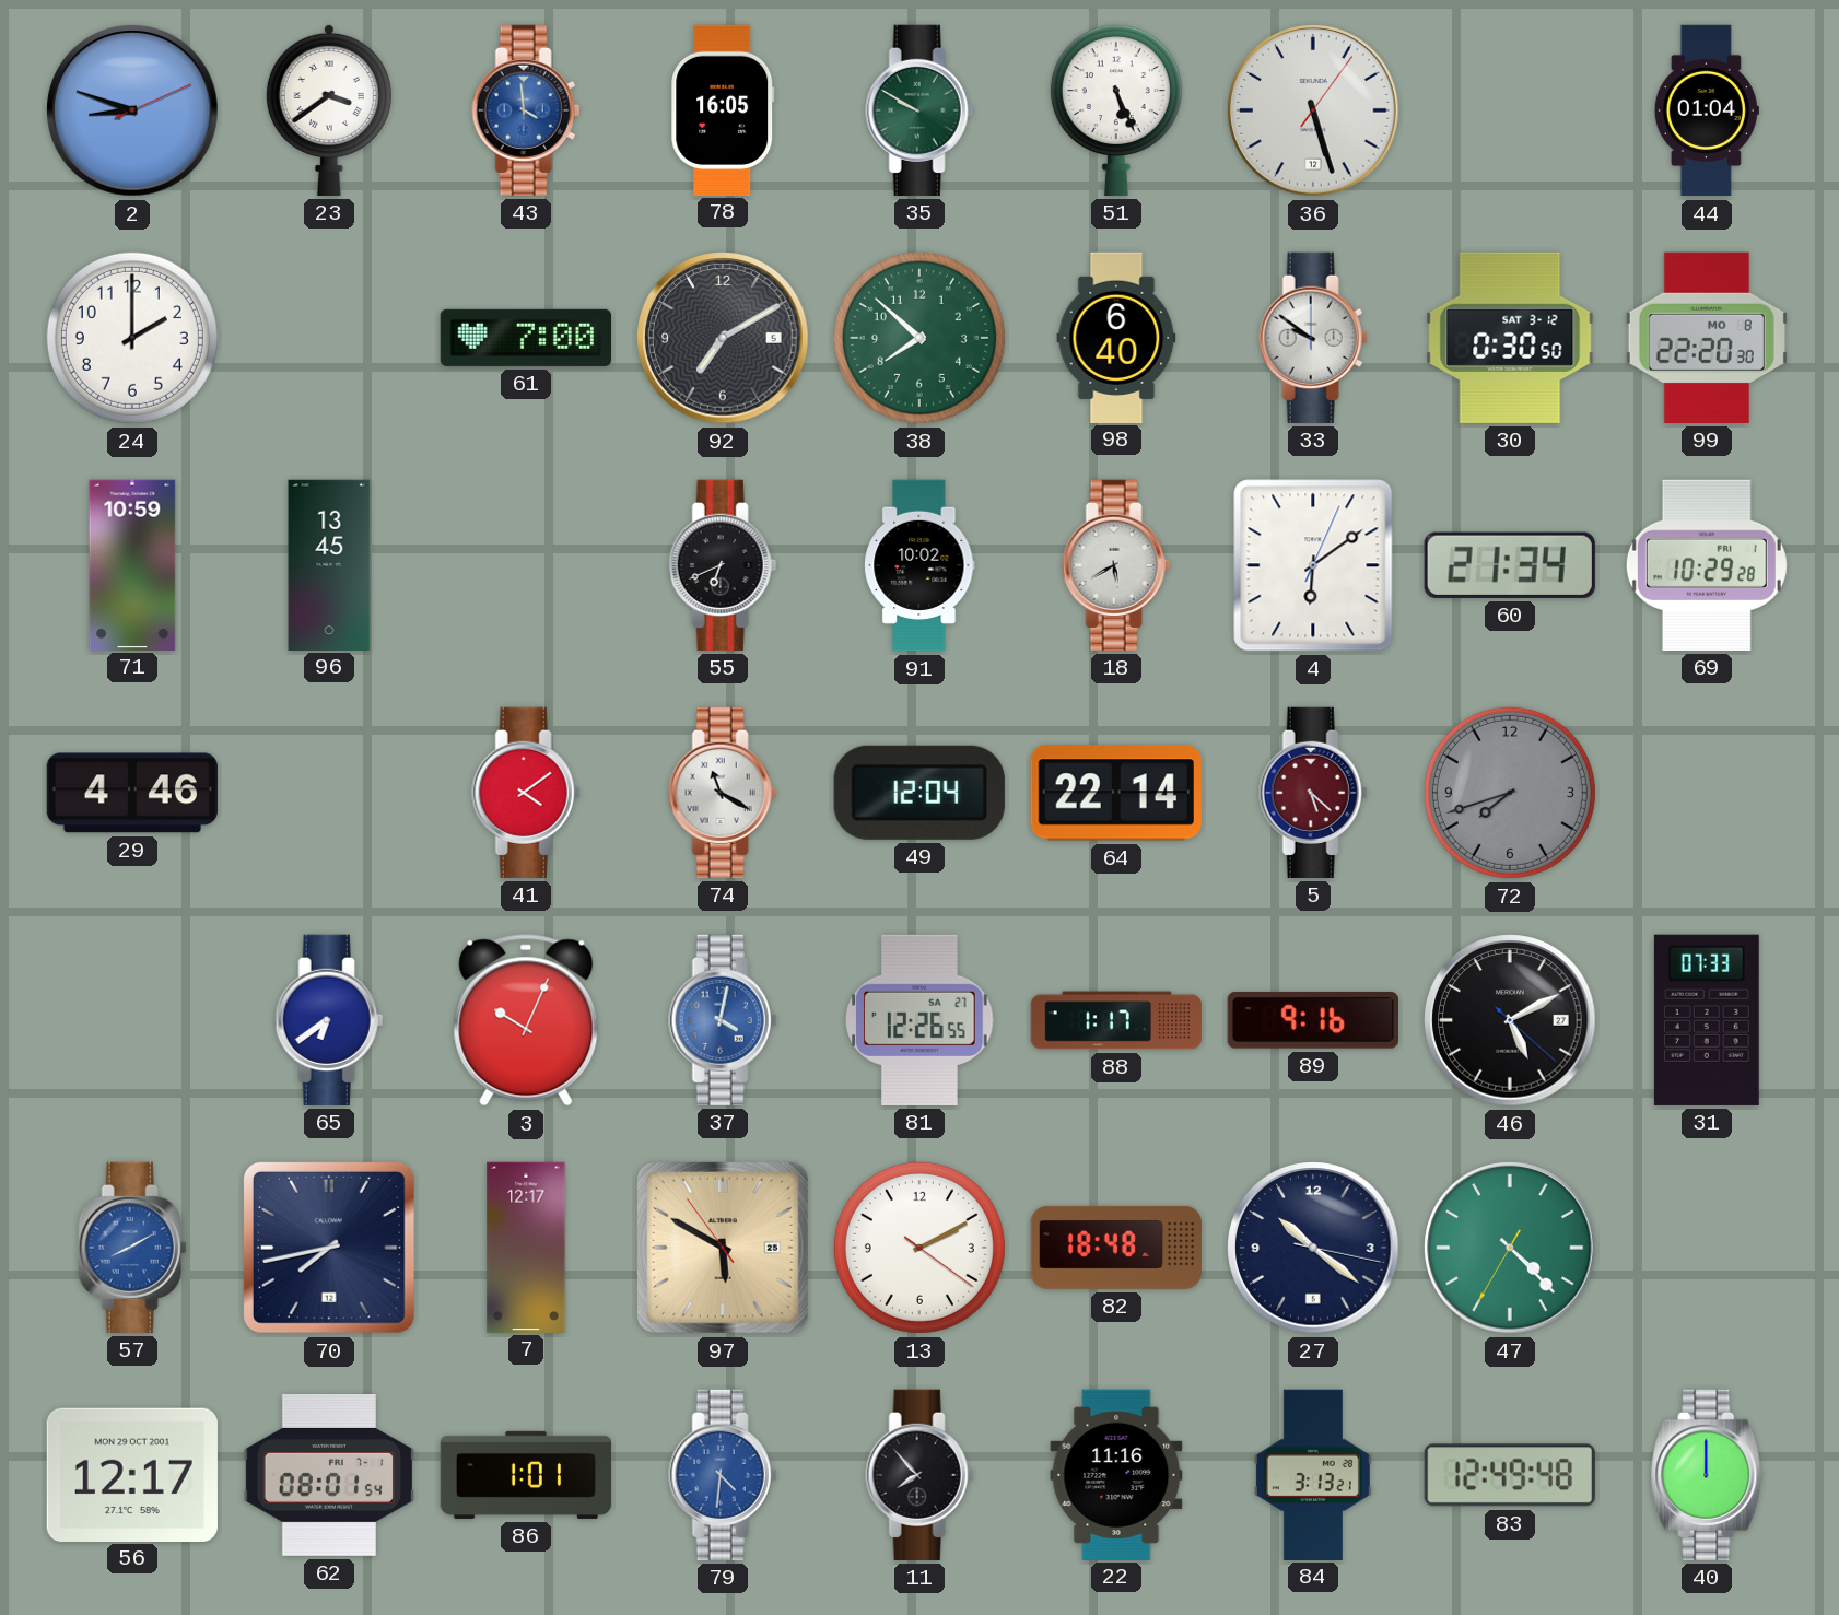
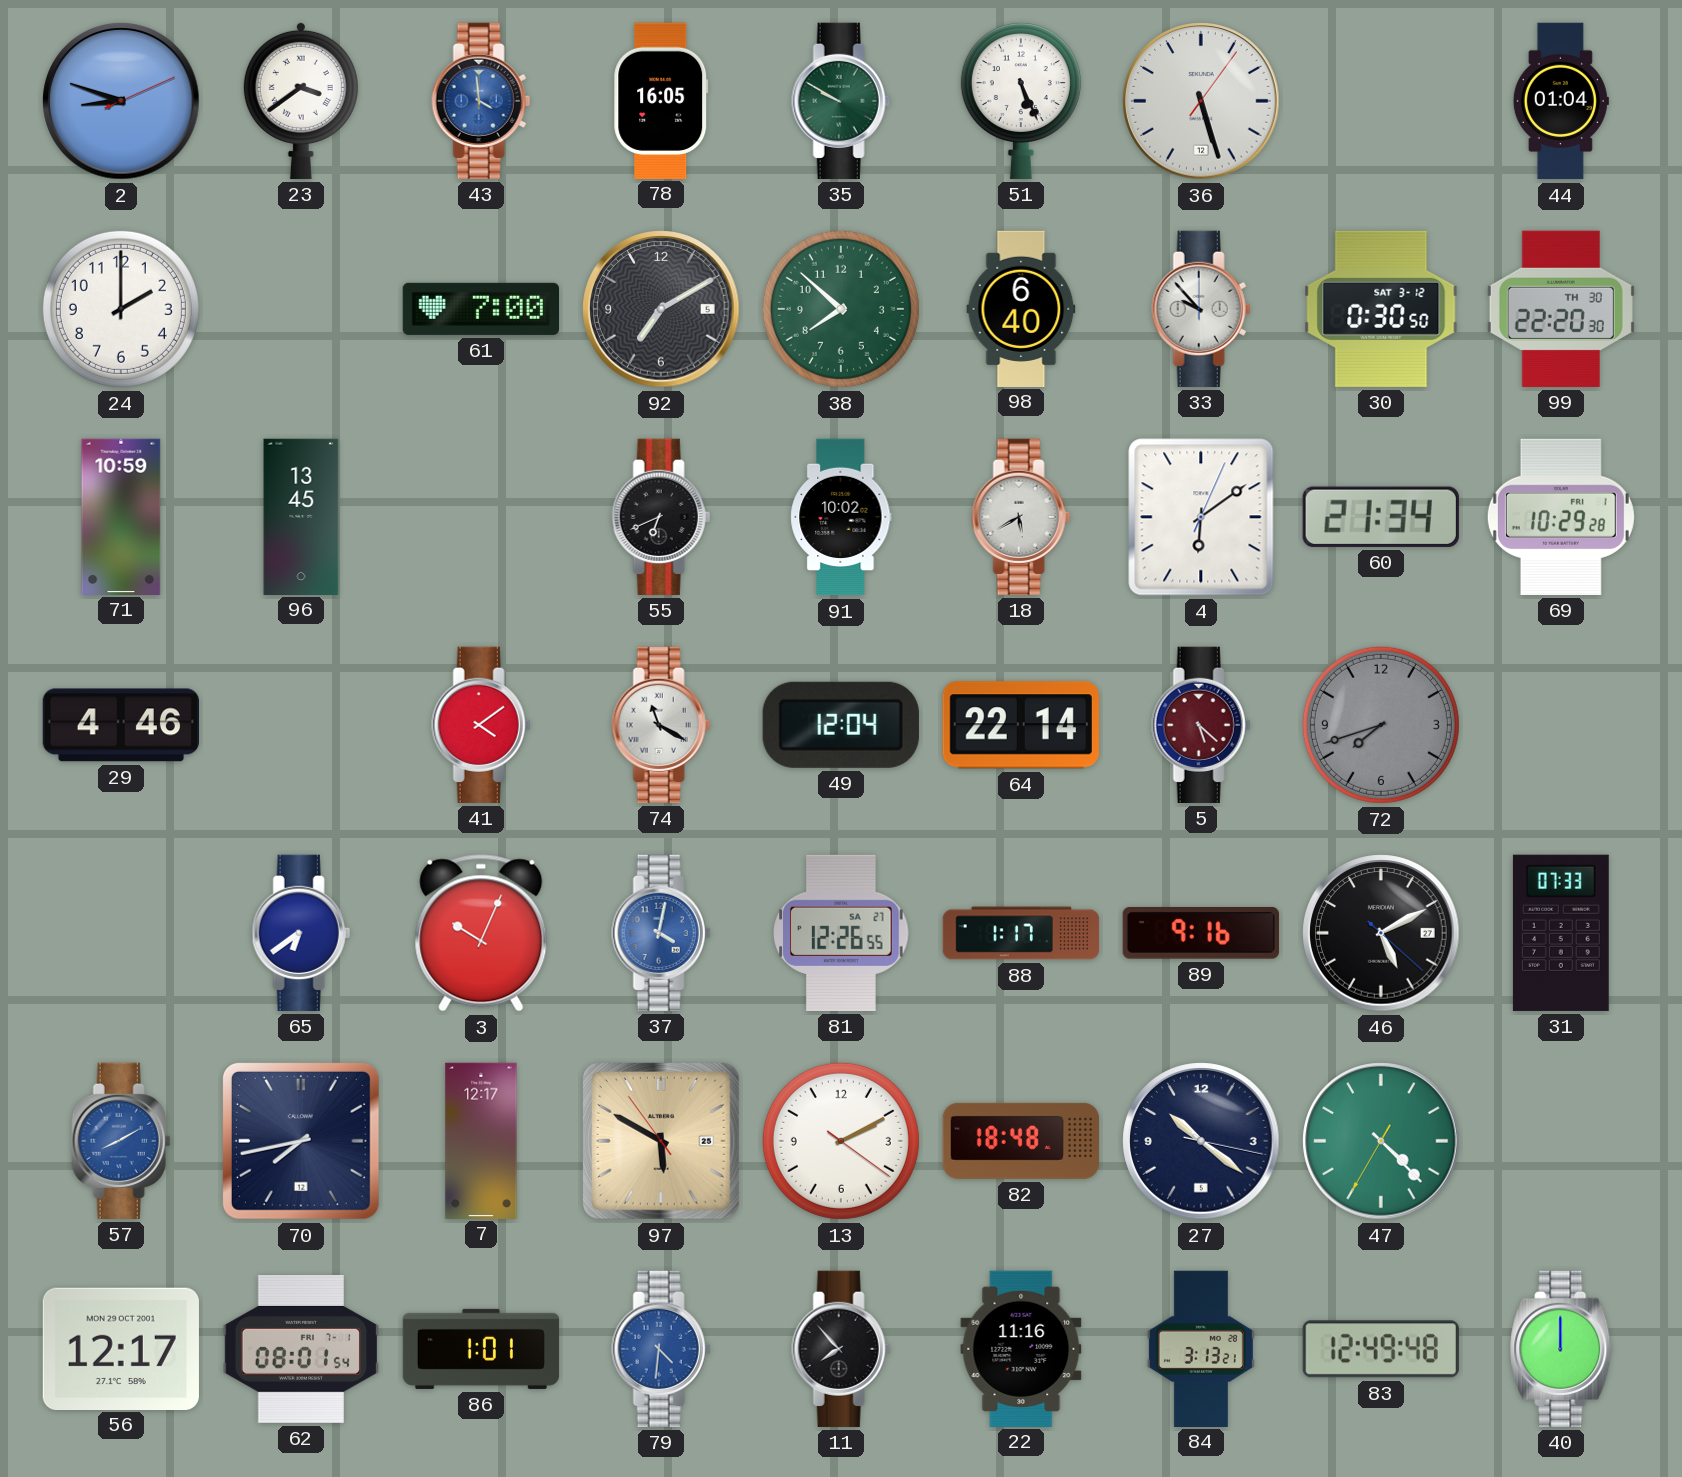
33: 9:51 -> 9:53
99 date: MO 8 -> TH 30
